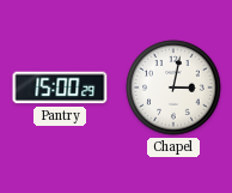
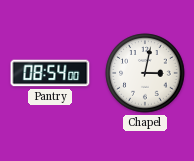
Pantry: 15:00 -> 08:54
